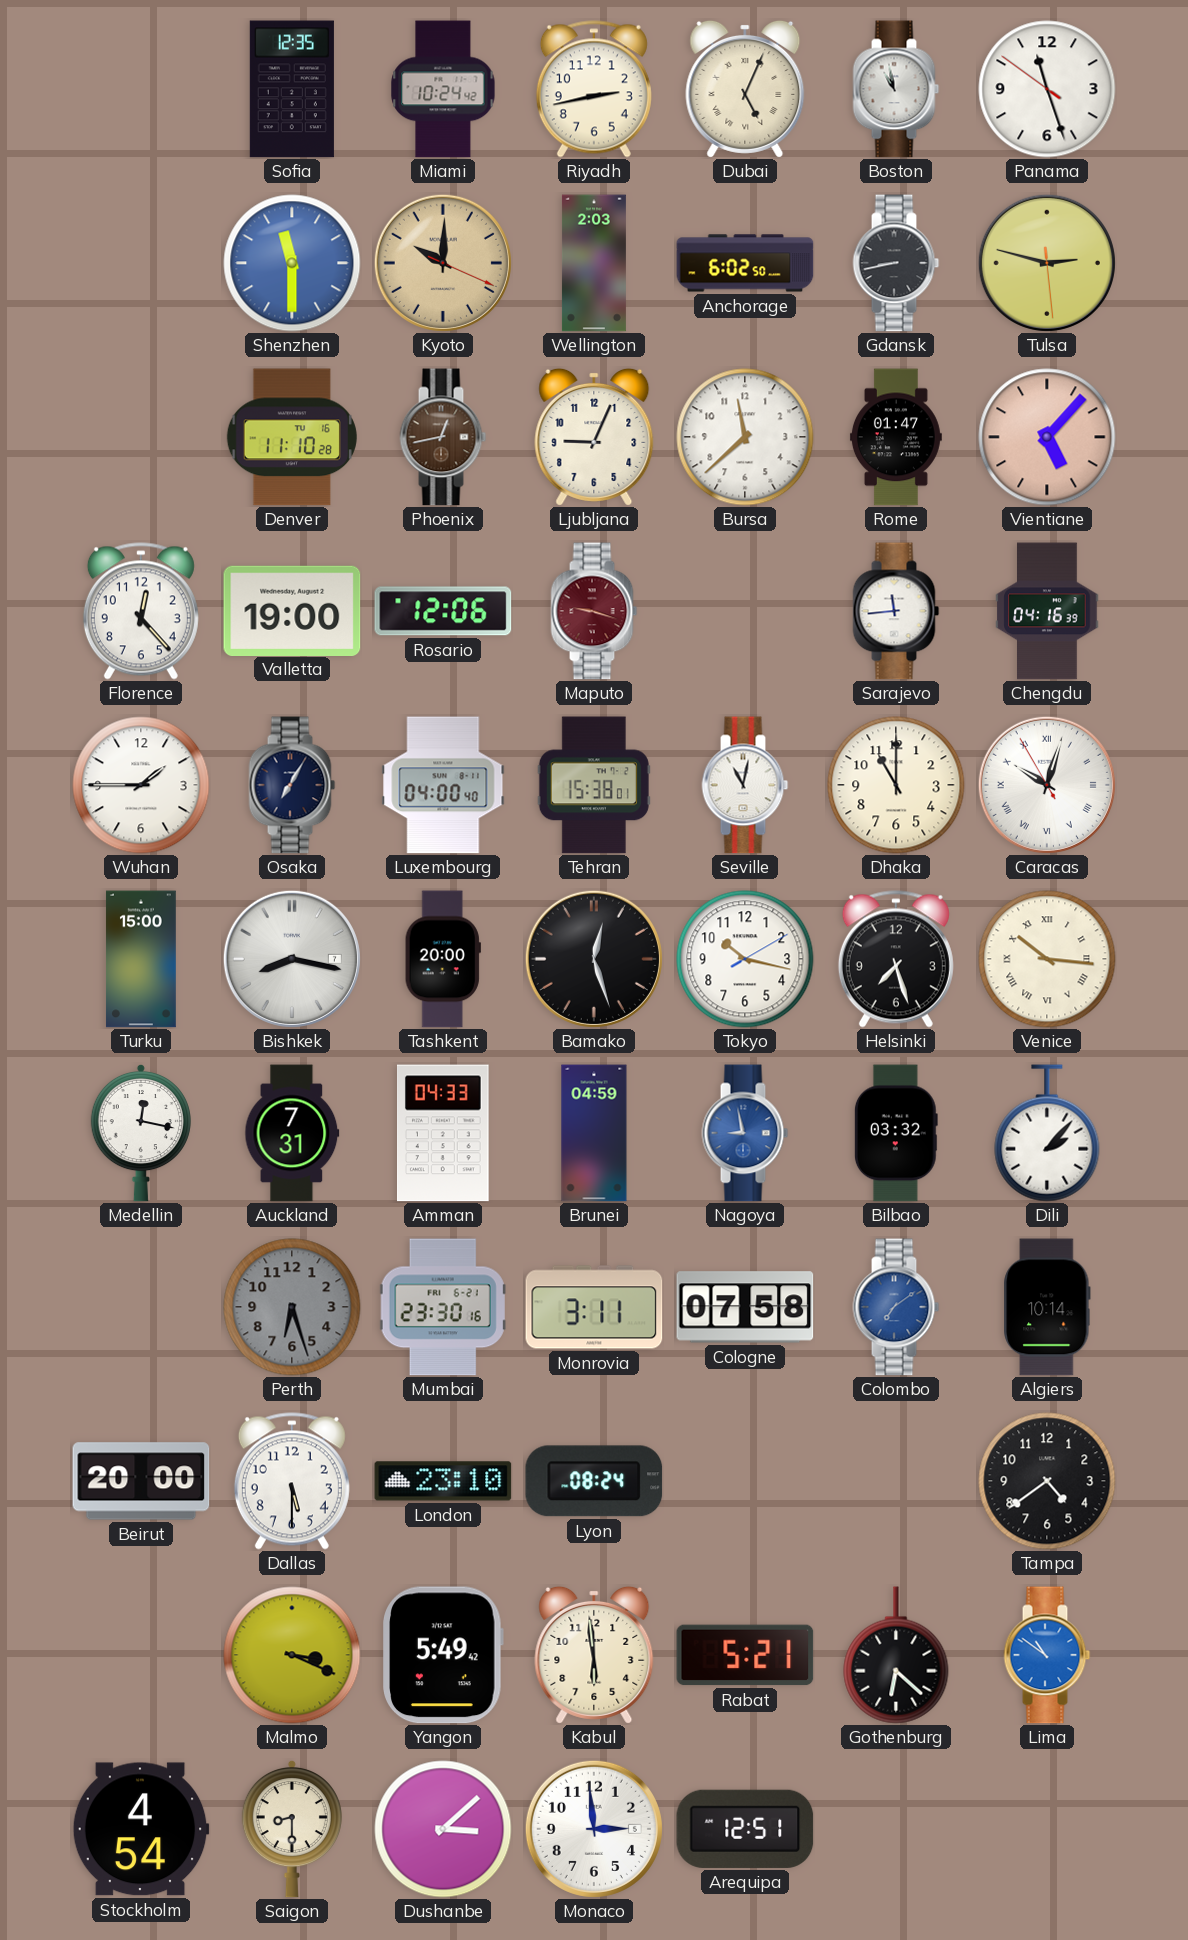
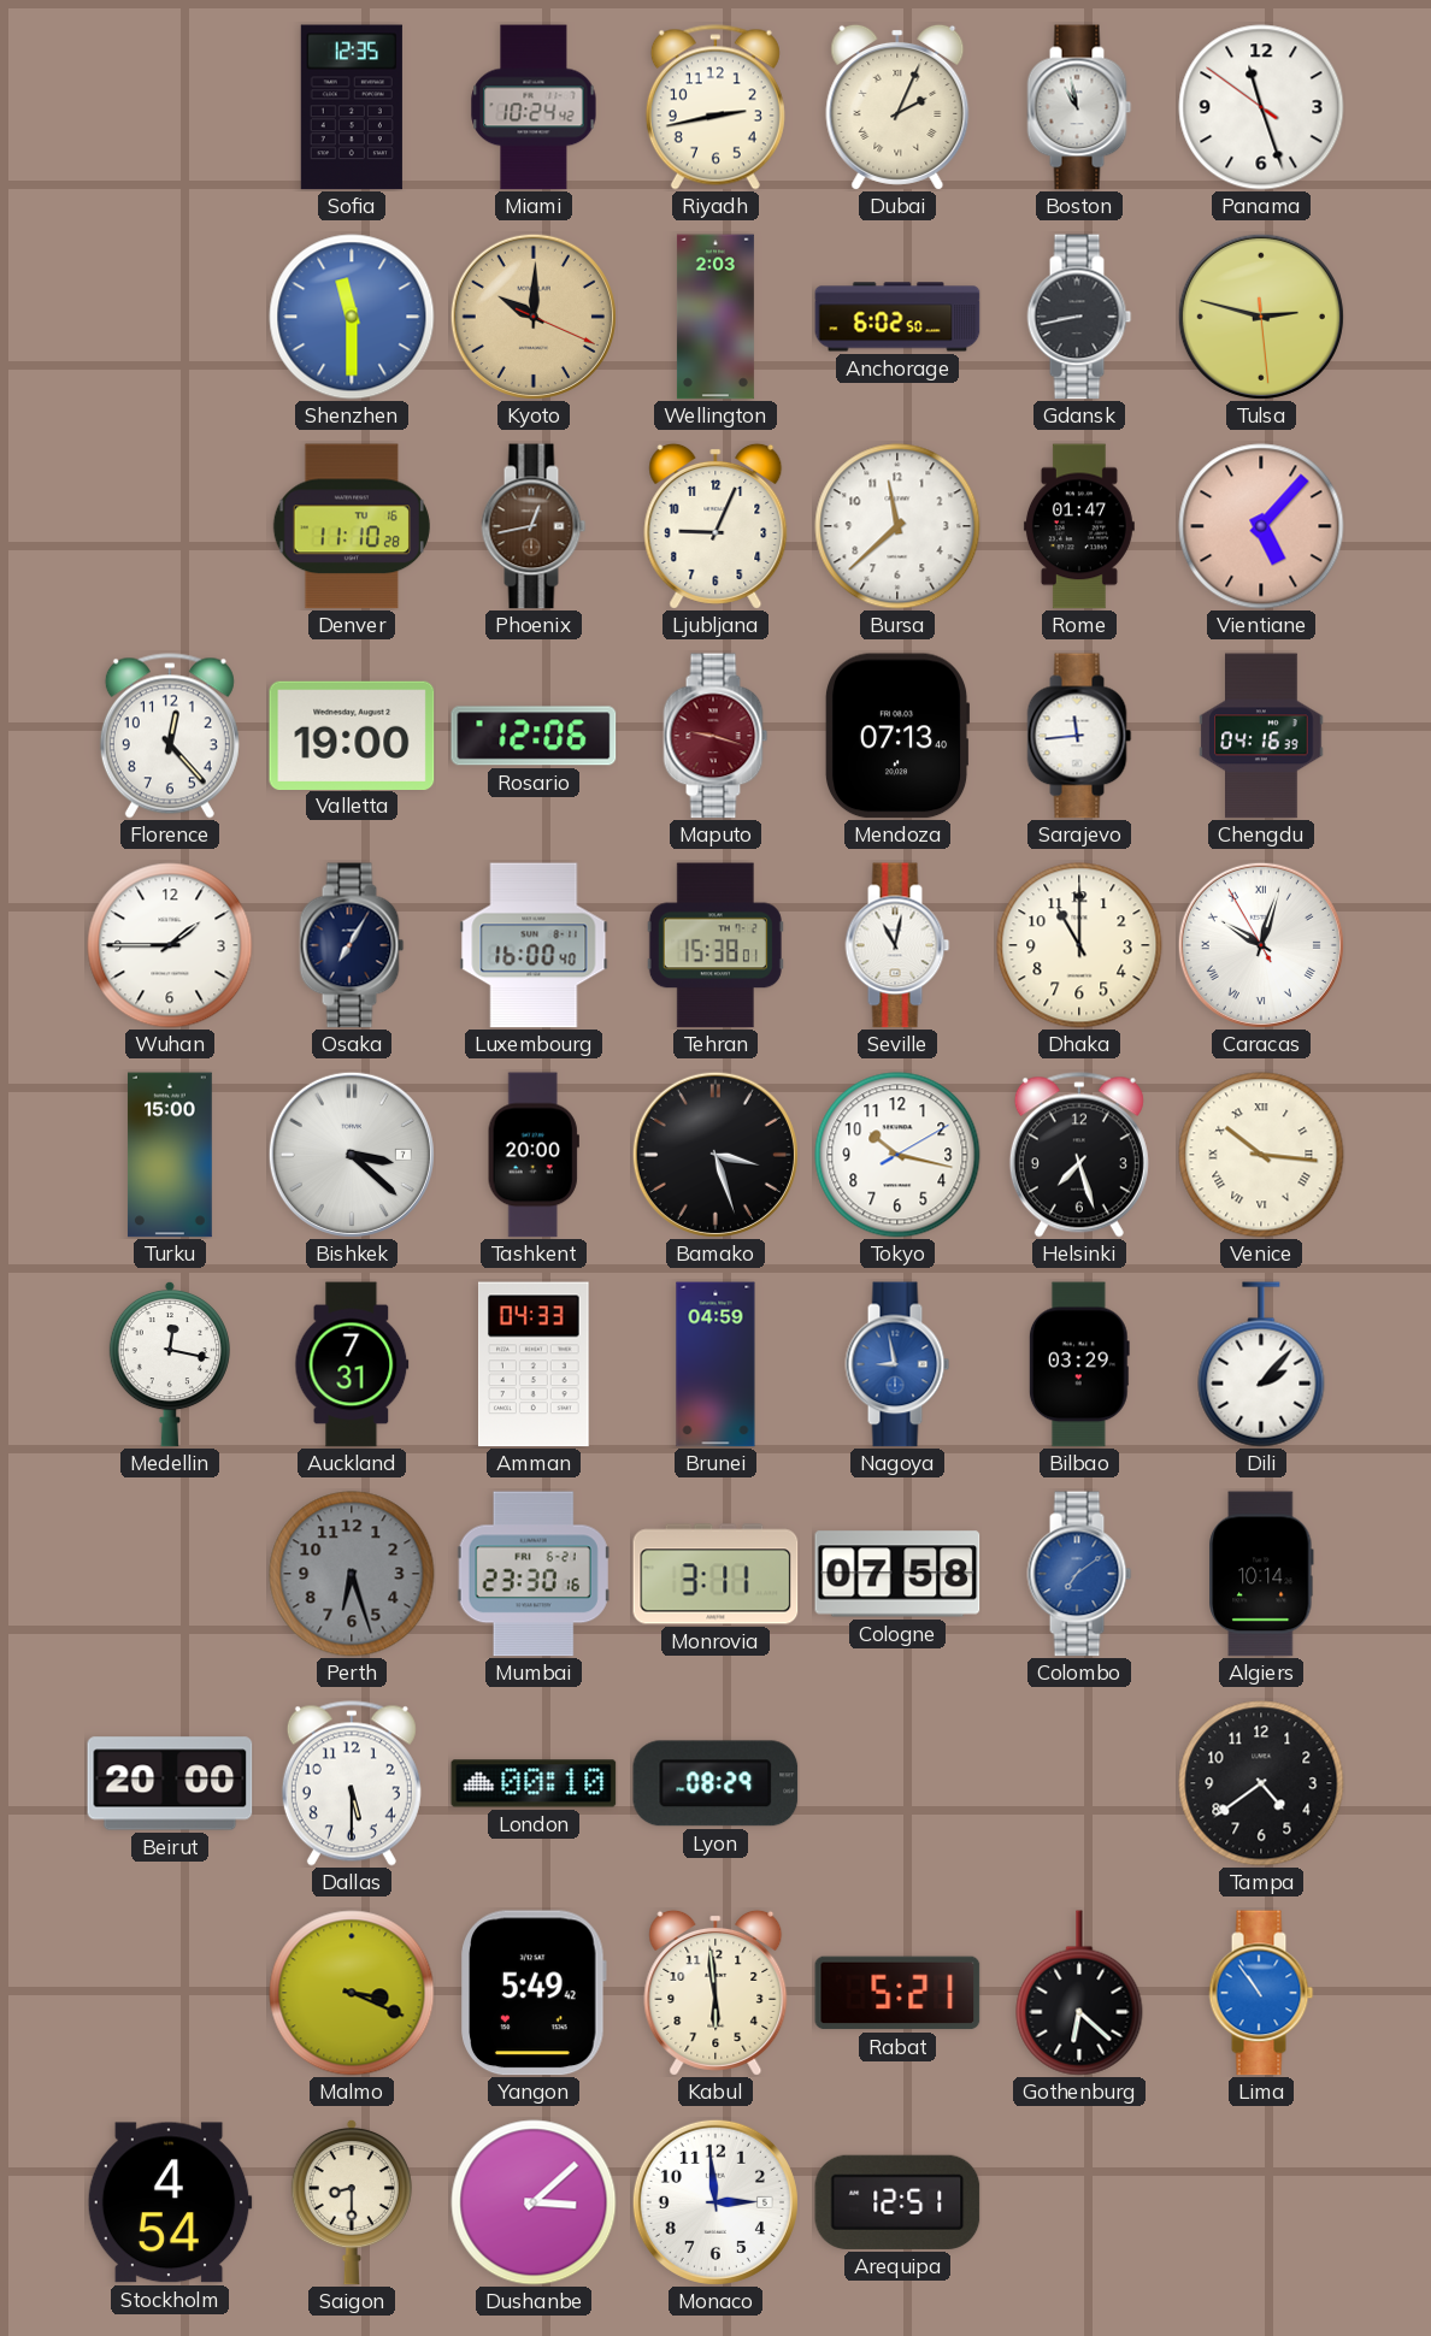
Dubai: 5:04 -> 2:04
Mendoza: none -> 07:13
Luxembourg: 04:00 -> 16:00
Bishkek: 8:17 -> 3:22
Bamako: 12:27 -> 3:27
Bilbao: 03:32 -> 03:29
London: 23:10 -> 00:10
Lyon: 08:24 -> 08:29
Lima: 10:51 -> 10:54
